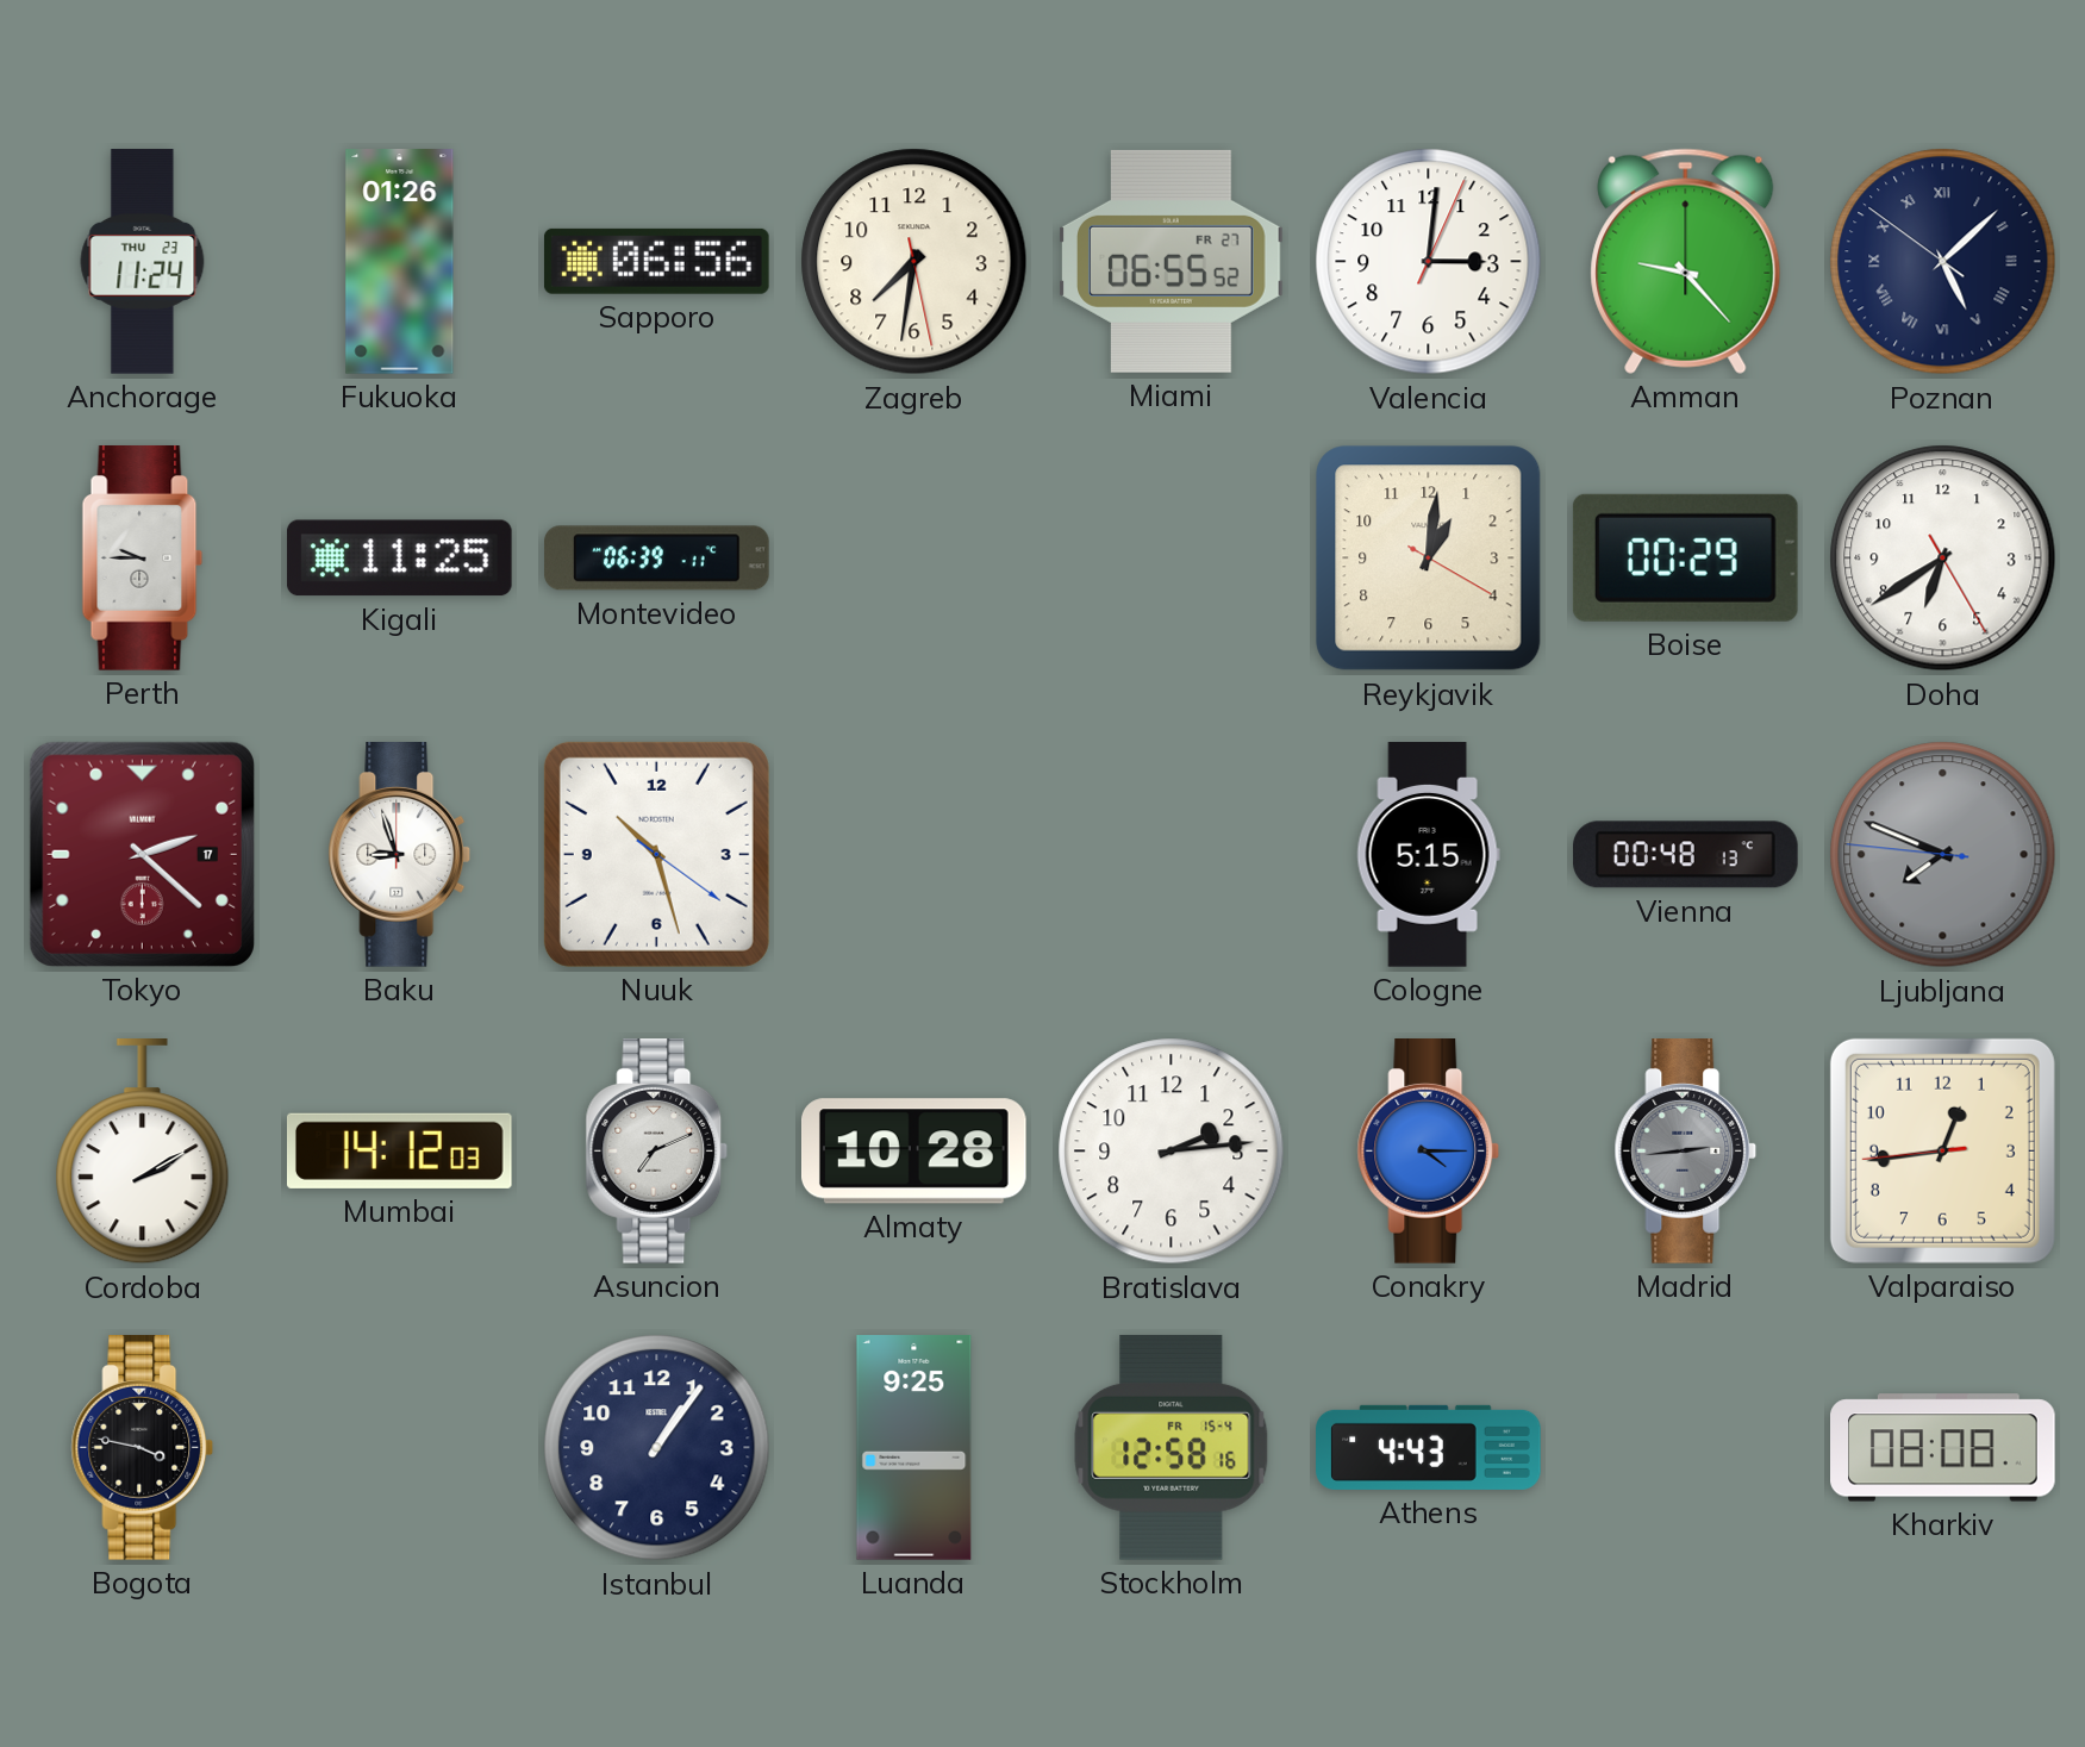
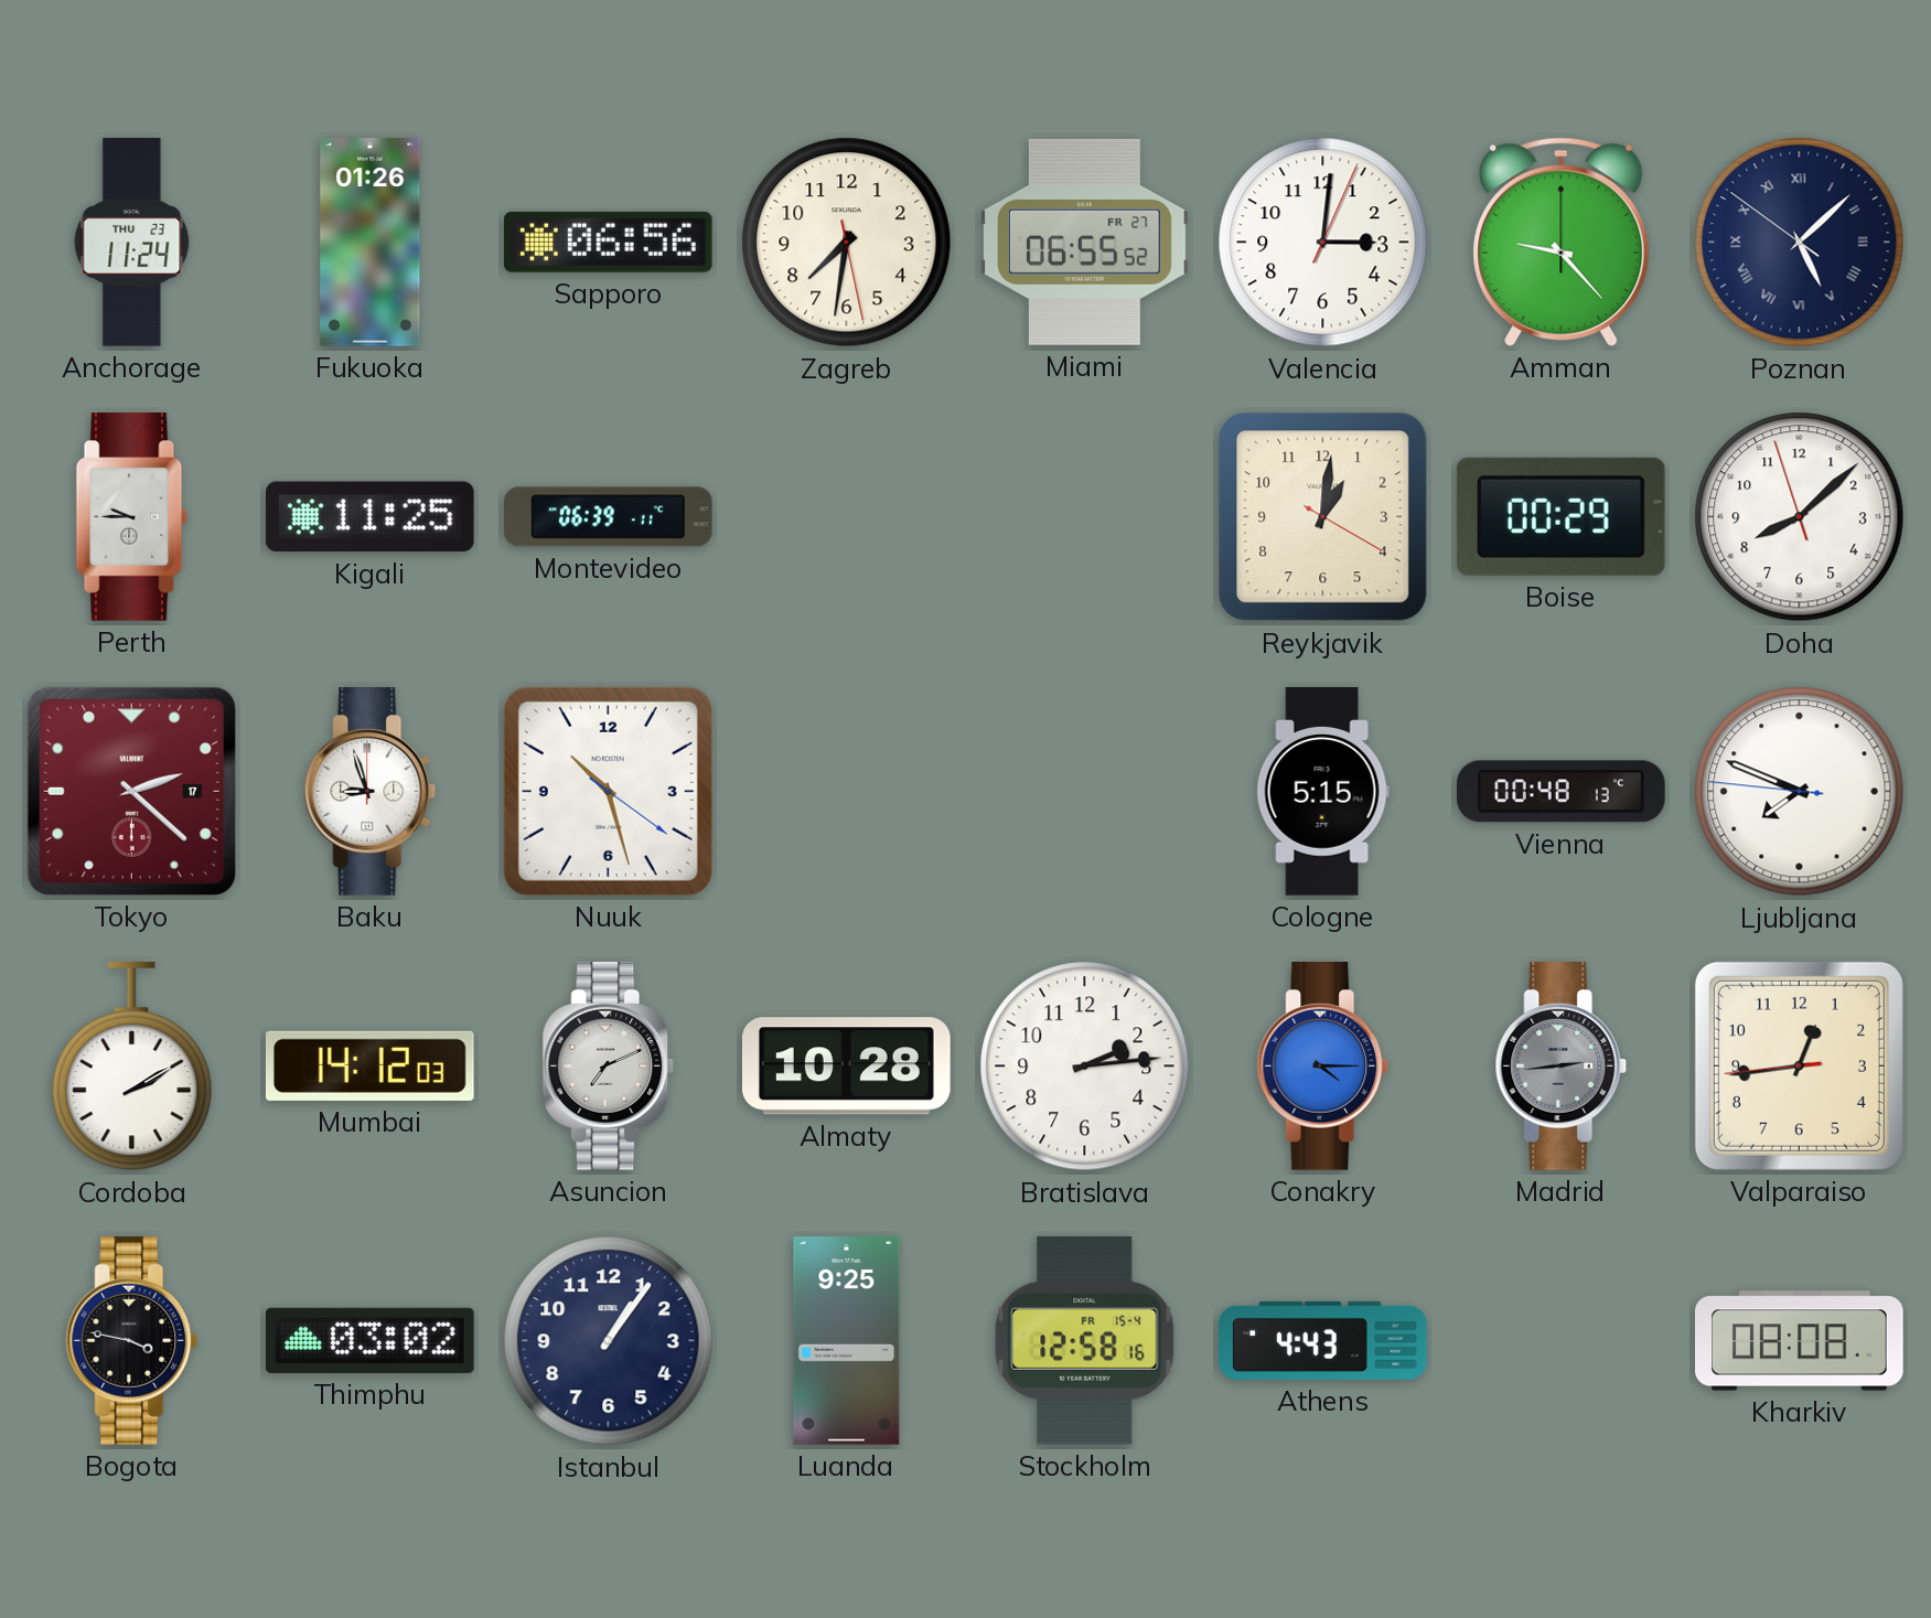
Doha: 6:39 -> 8:07
Ljubljana dial: grey -> white
Thimphu: none -> 03:02
